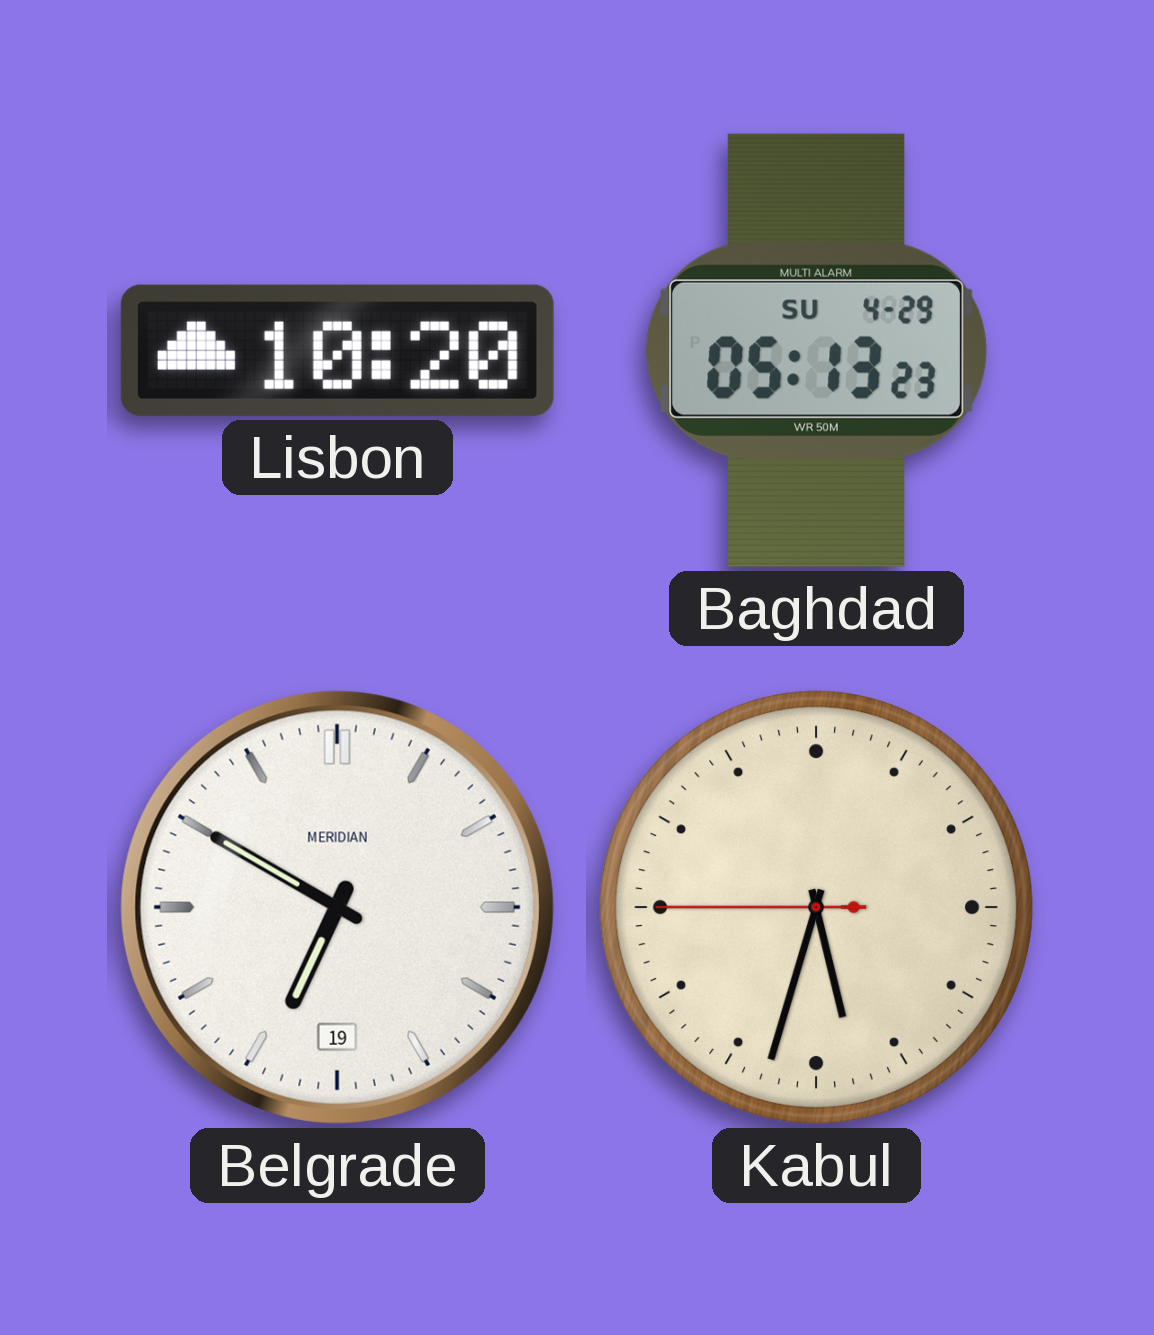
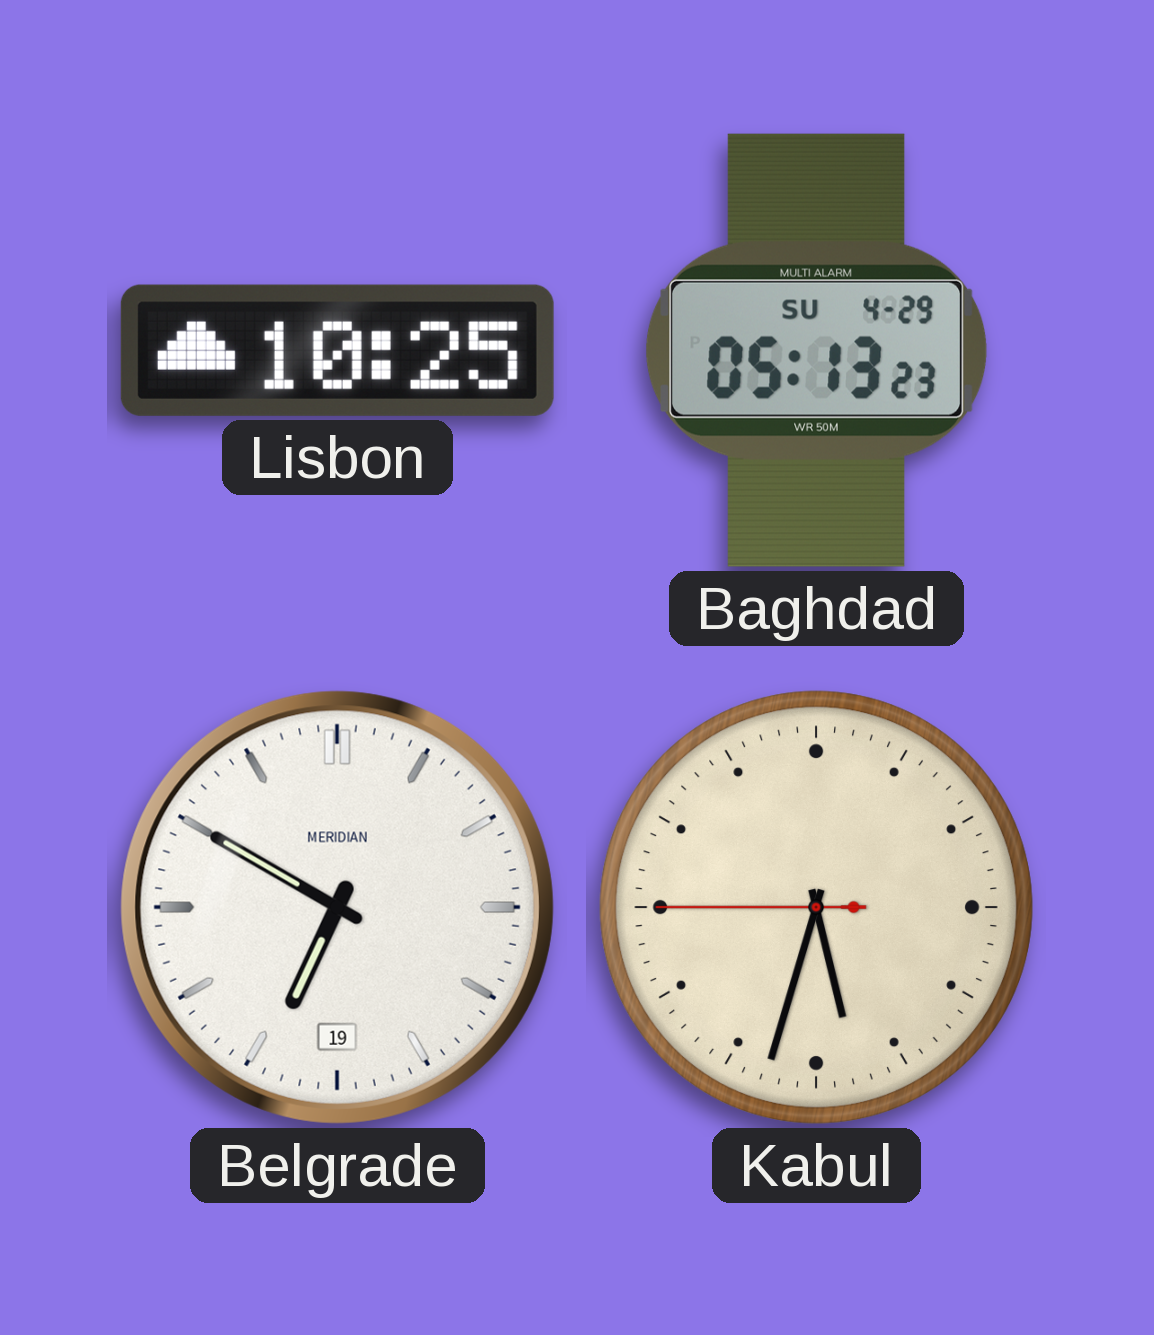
Lisbon: 10:20 -> 10:25
